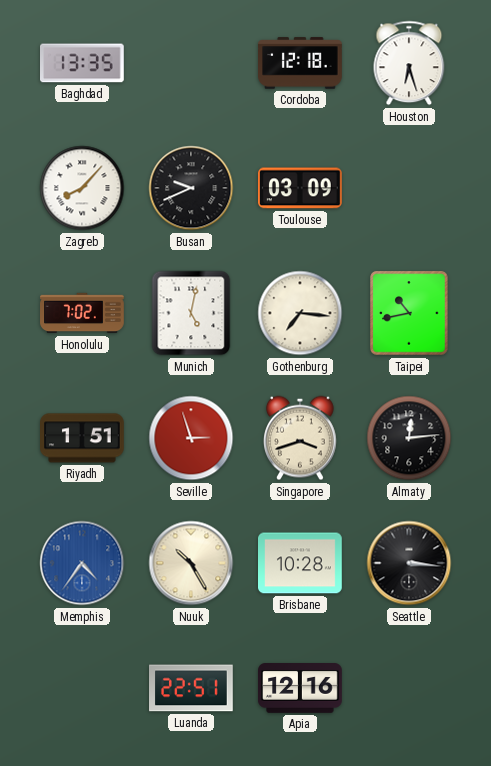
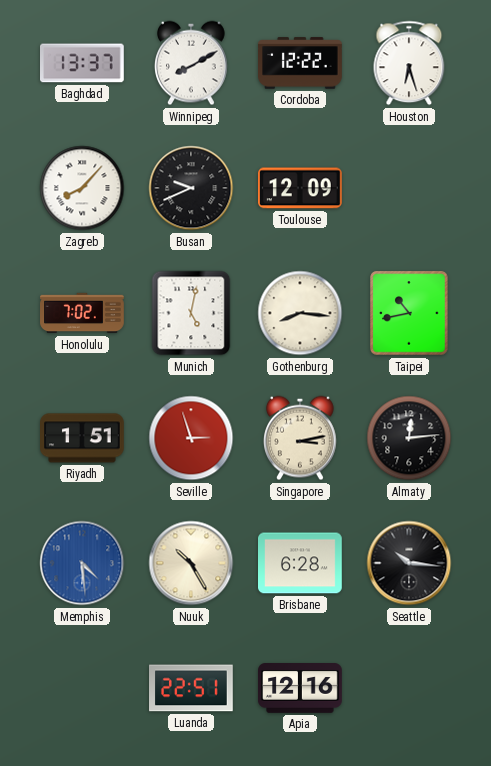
Baghdad: 13:35 -> 13:37
Winnipeg: none -> 8:10
Cordoba: 12:18 -> 12:22
Toulouse: 03:09 -> 12:09
Gothenburg: 7:16 -> 8:16
Singapore: 3:42 -> 3:13
Memphis: 4:36 -> 4:29
Brisbane: 10:28 -> 6:28
Seattle: 3:16 -> 10:16
